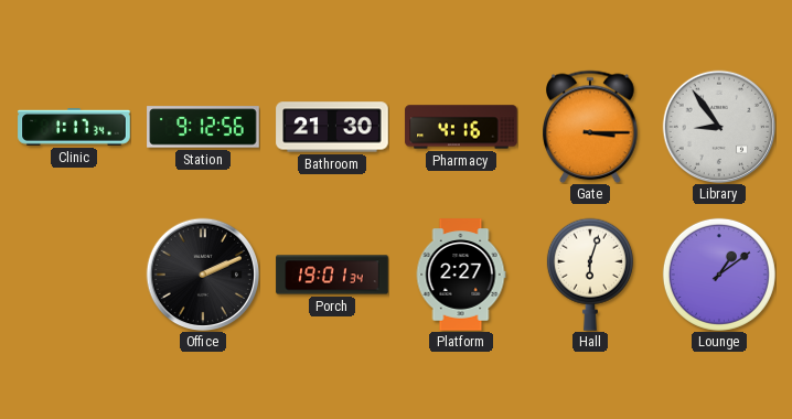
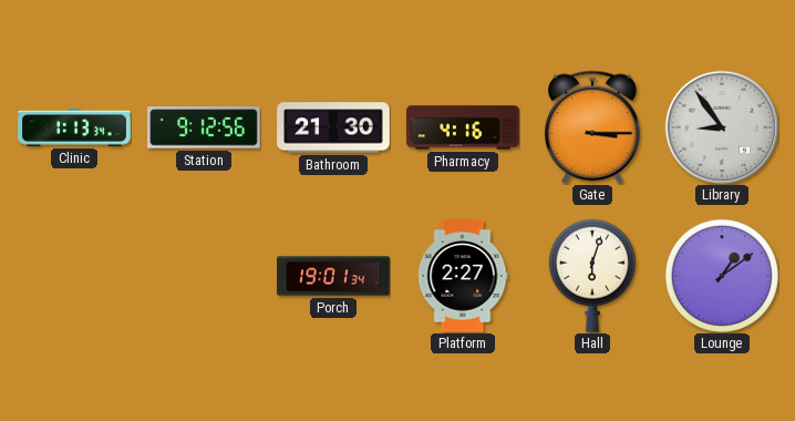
Clinic: 1:17 -> 1:13
Office: 2:11 -> none
